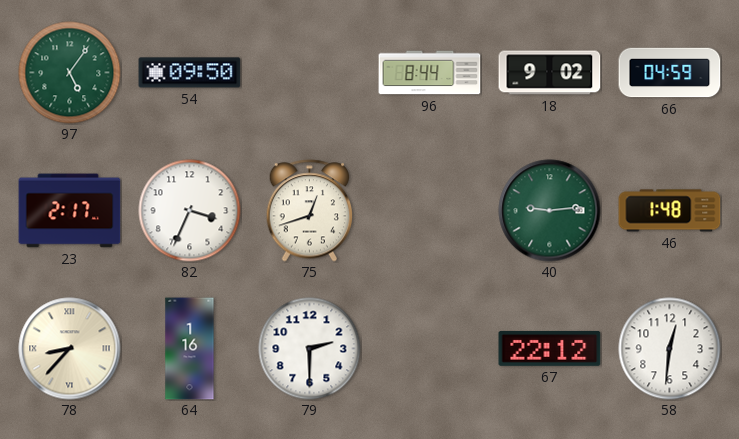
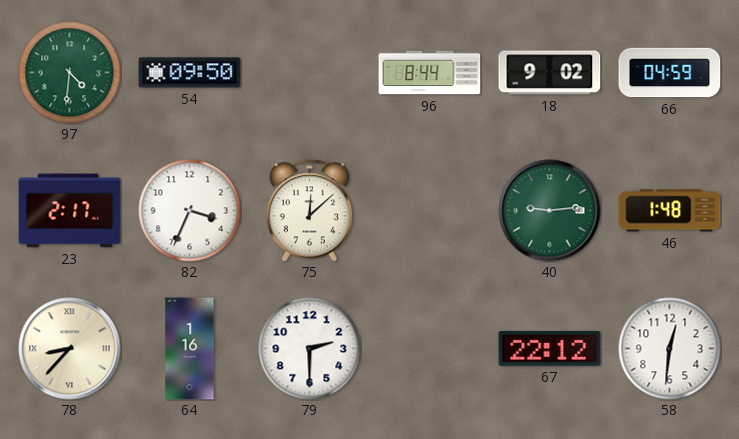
97: 5:06 -> 4:31
75: 12:42 -> 12:08
